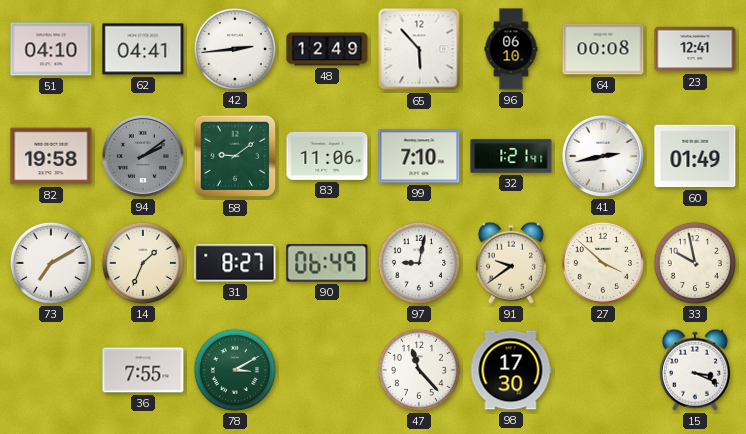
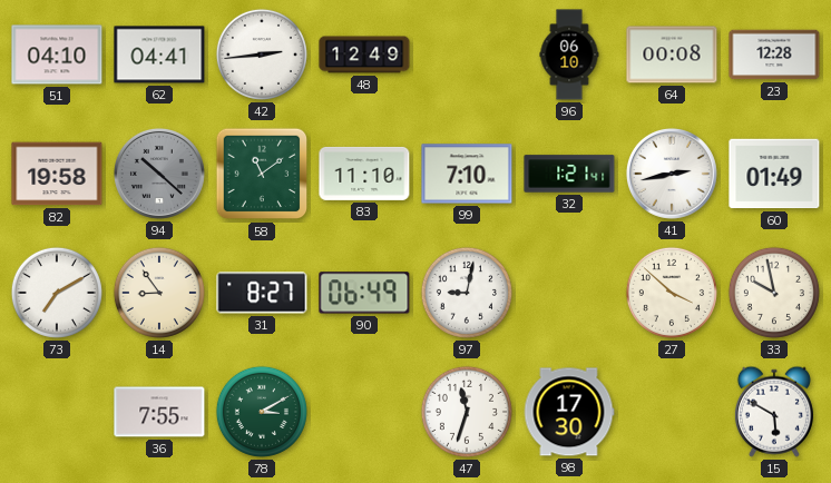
65: 5:53 -> none
23: 12:41 -> 12:28
94: 2:09 -> 10:22
58: 9:09 -> 11:09
83: 11:06 -> 11:10
14: 1:34 -> 8:54
91: 9:39 -> none
47: 11:23 -> 11:33
15: 3:19 -> 5:50
